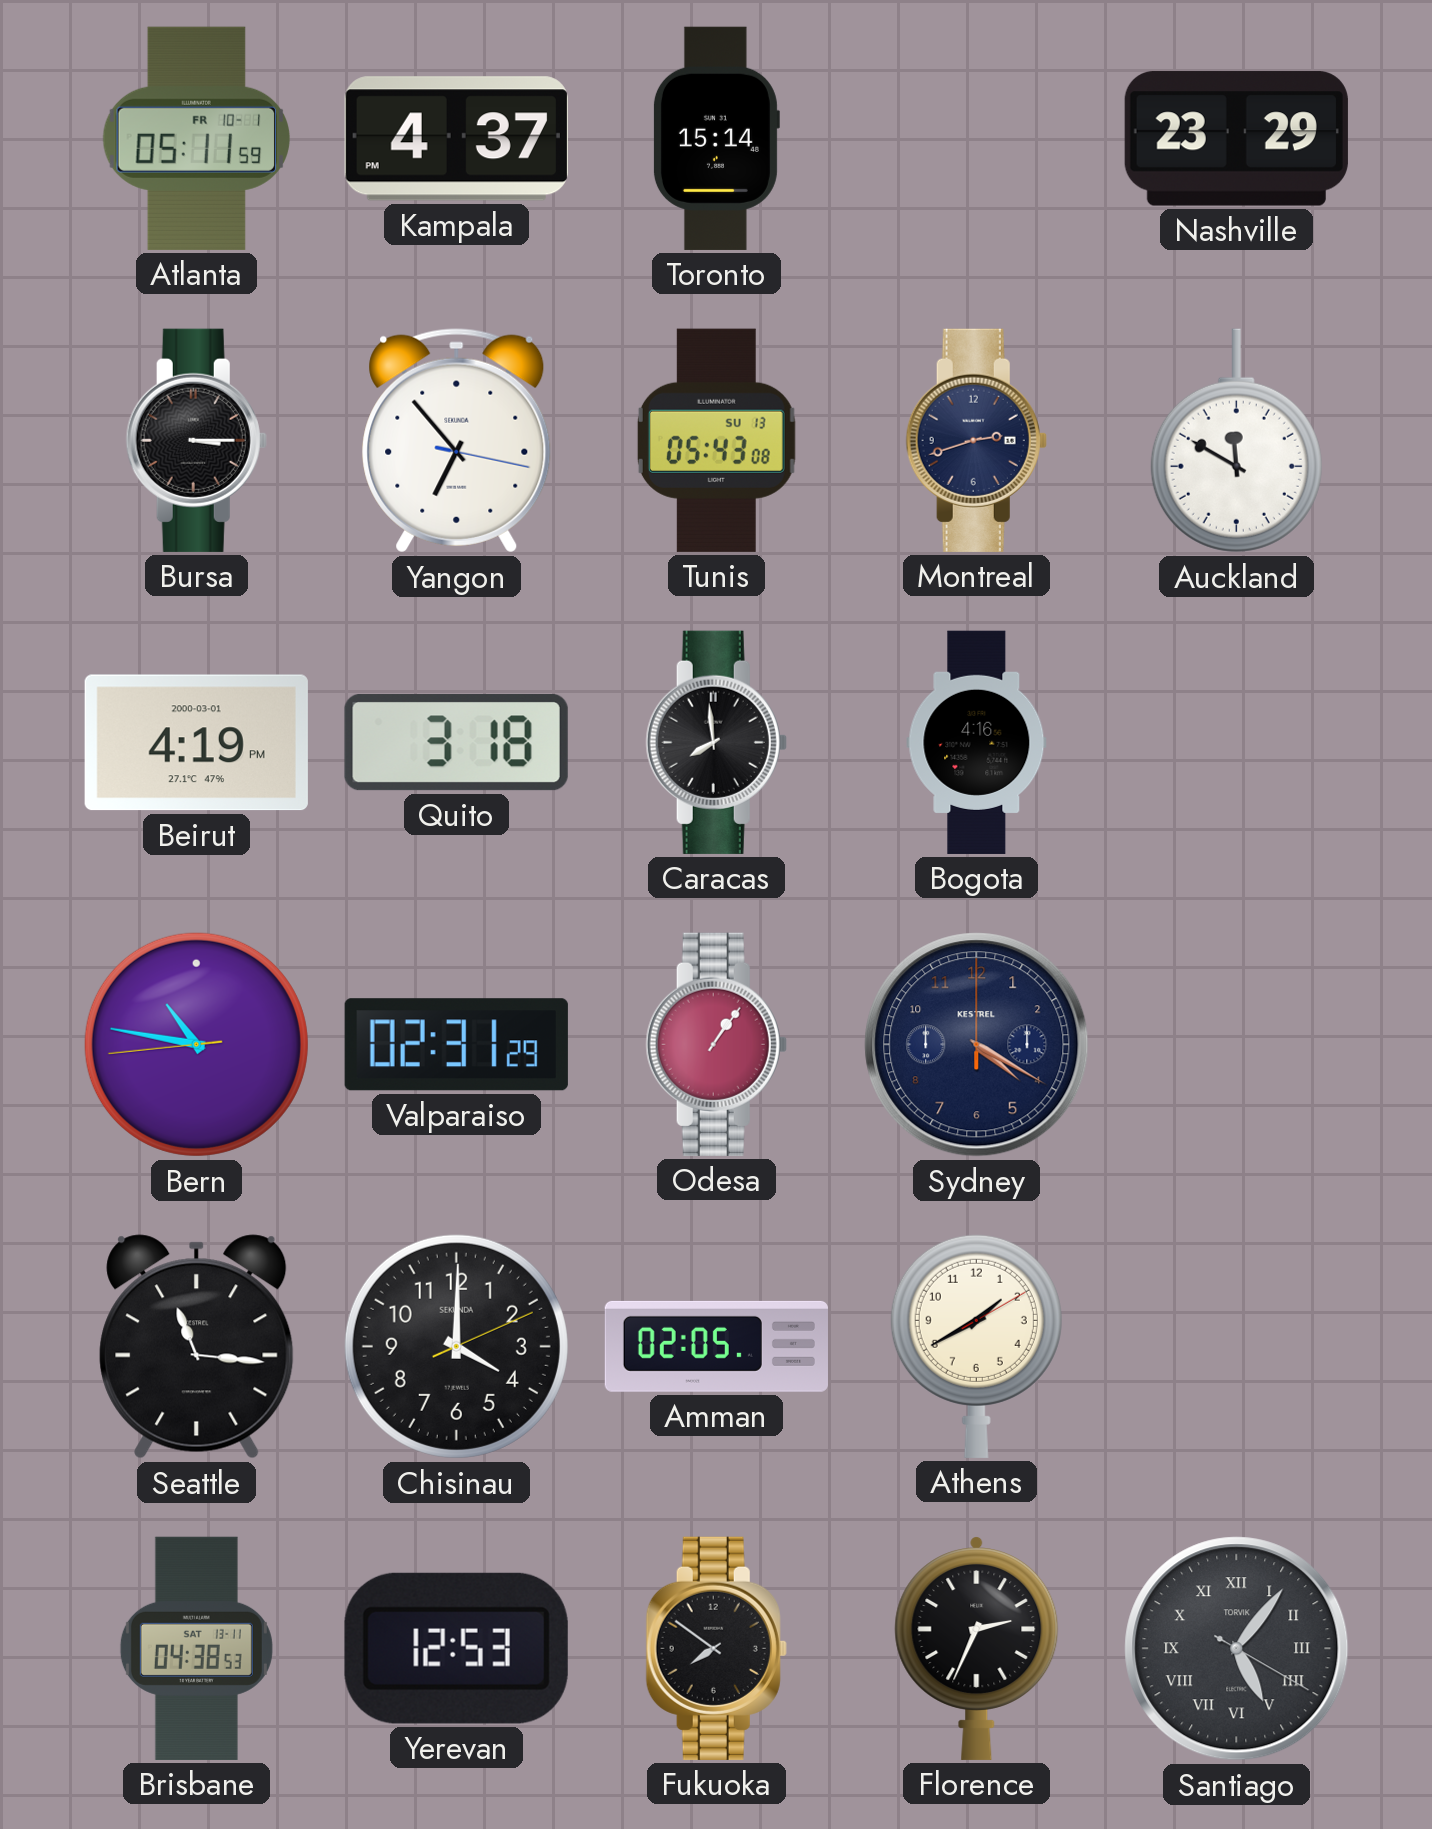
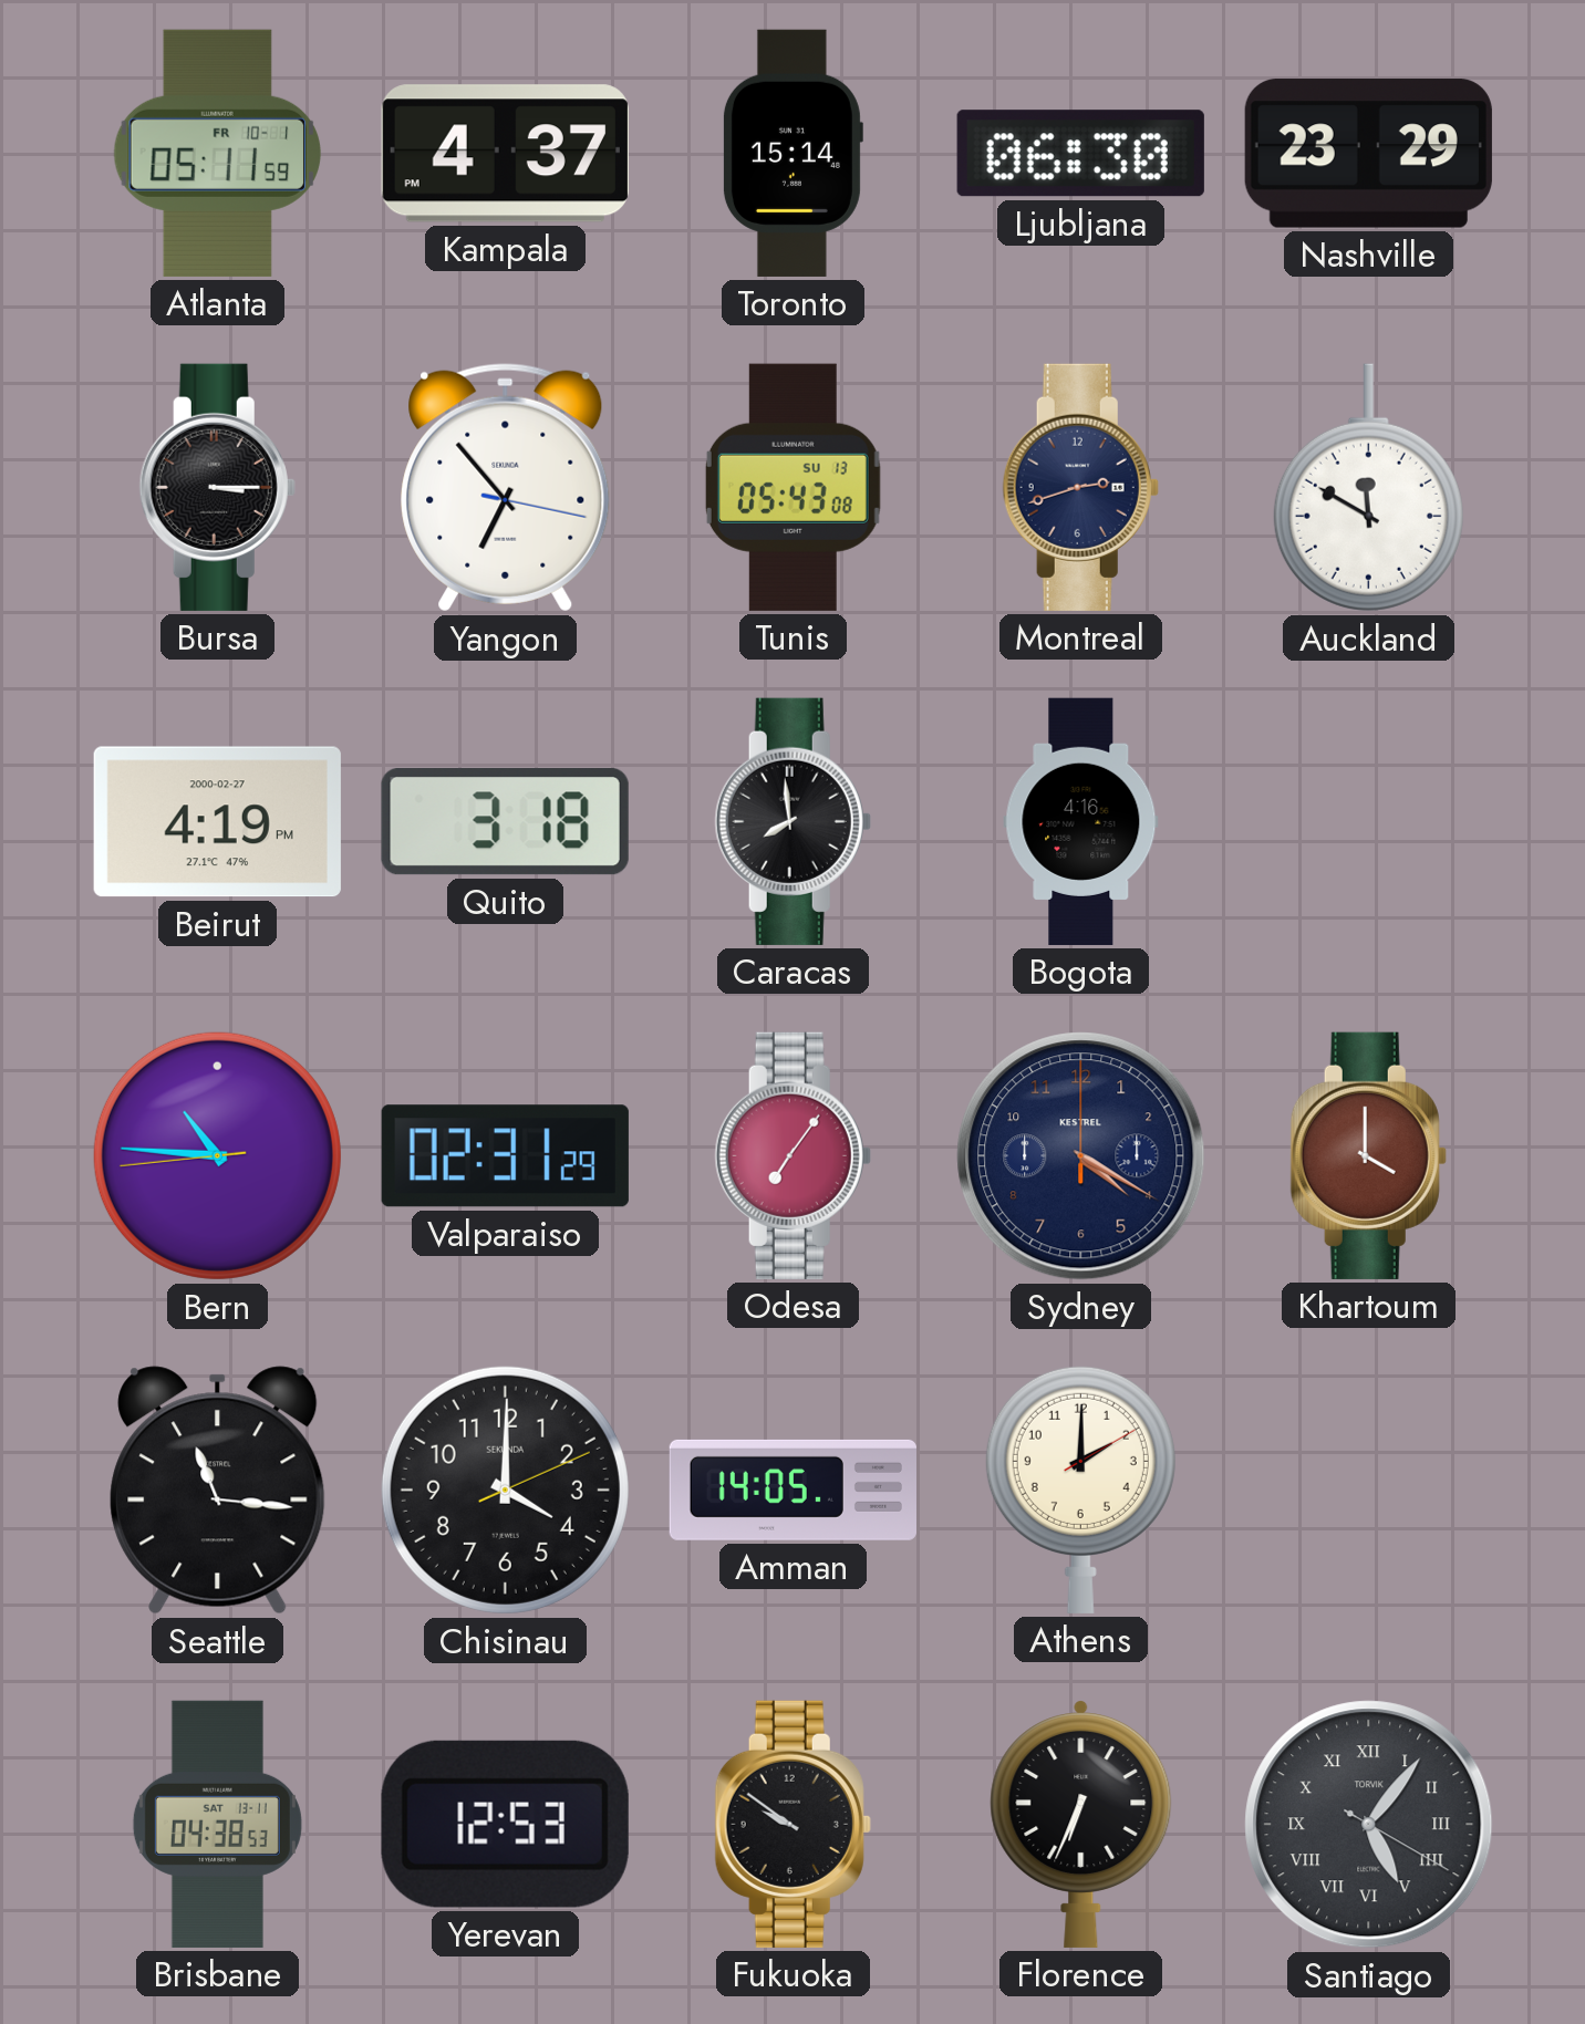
Ljubljana: none -> 06:30
Beirut date: 2000-03-01 -> 2000-02-27
Bern: 10:46 -> 10:45
Odesa: 1:06 -> 7:06
Khartoum: none -> 4:00
Amman: 02:05 -> 14:05
Athens: 1:40 -> 2:00
Fukuoka: 7:51 -> 9:51
Florence: 2:34 -> 6:34
